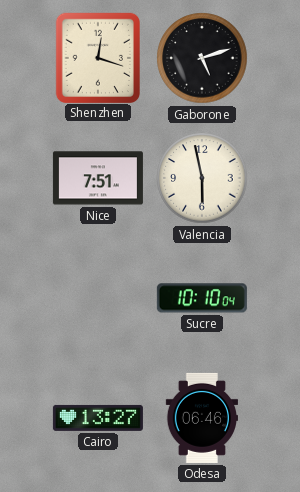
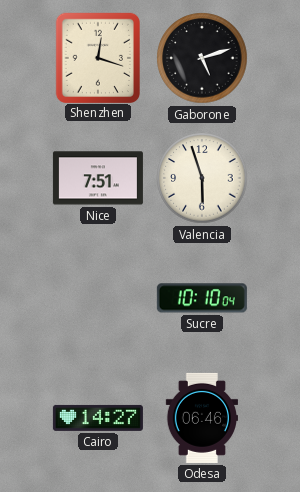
Valencia: 5:58 -> 5:57
Cairo: 13:27 -> 14:27
